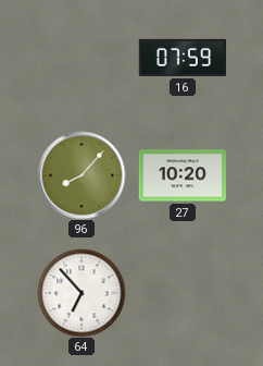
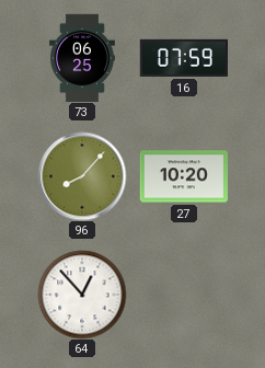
73: none -> 06:25
64: 6:53 -> 12:53
